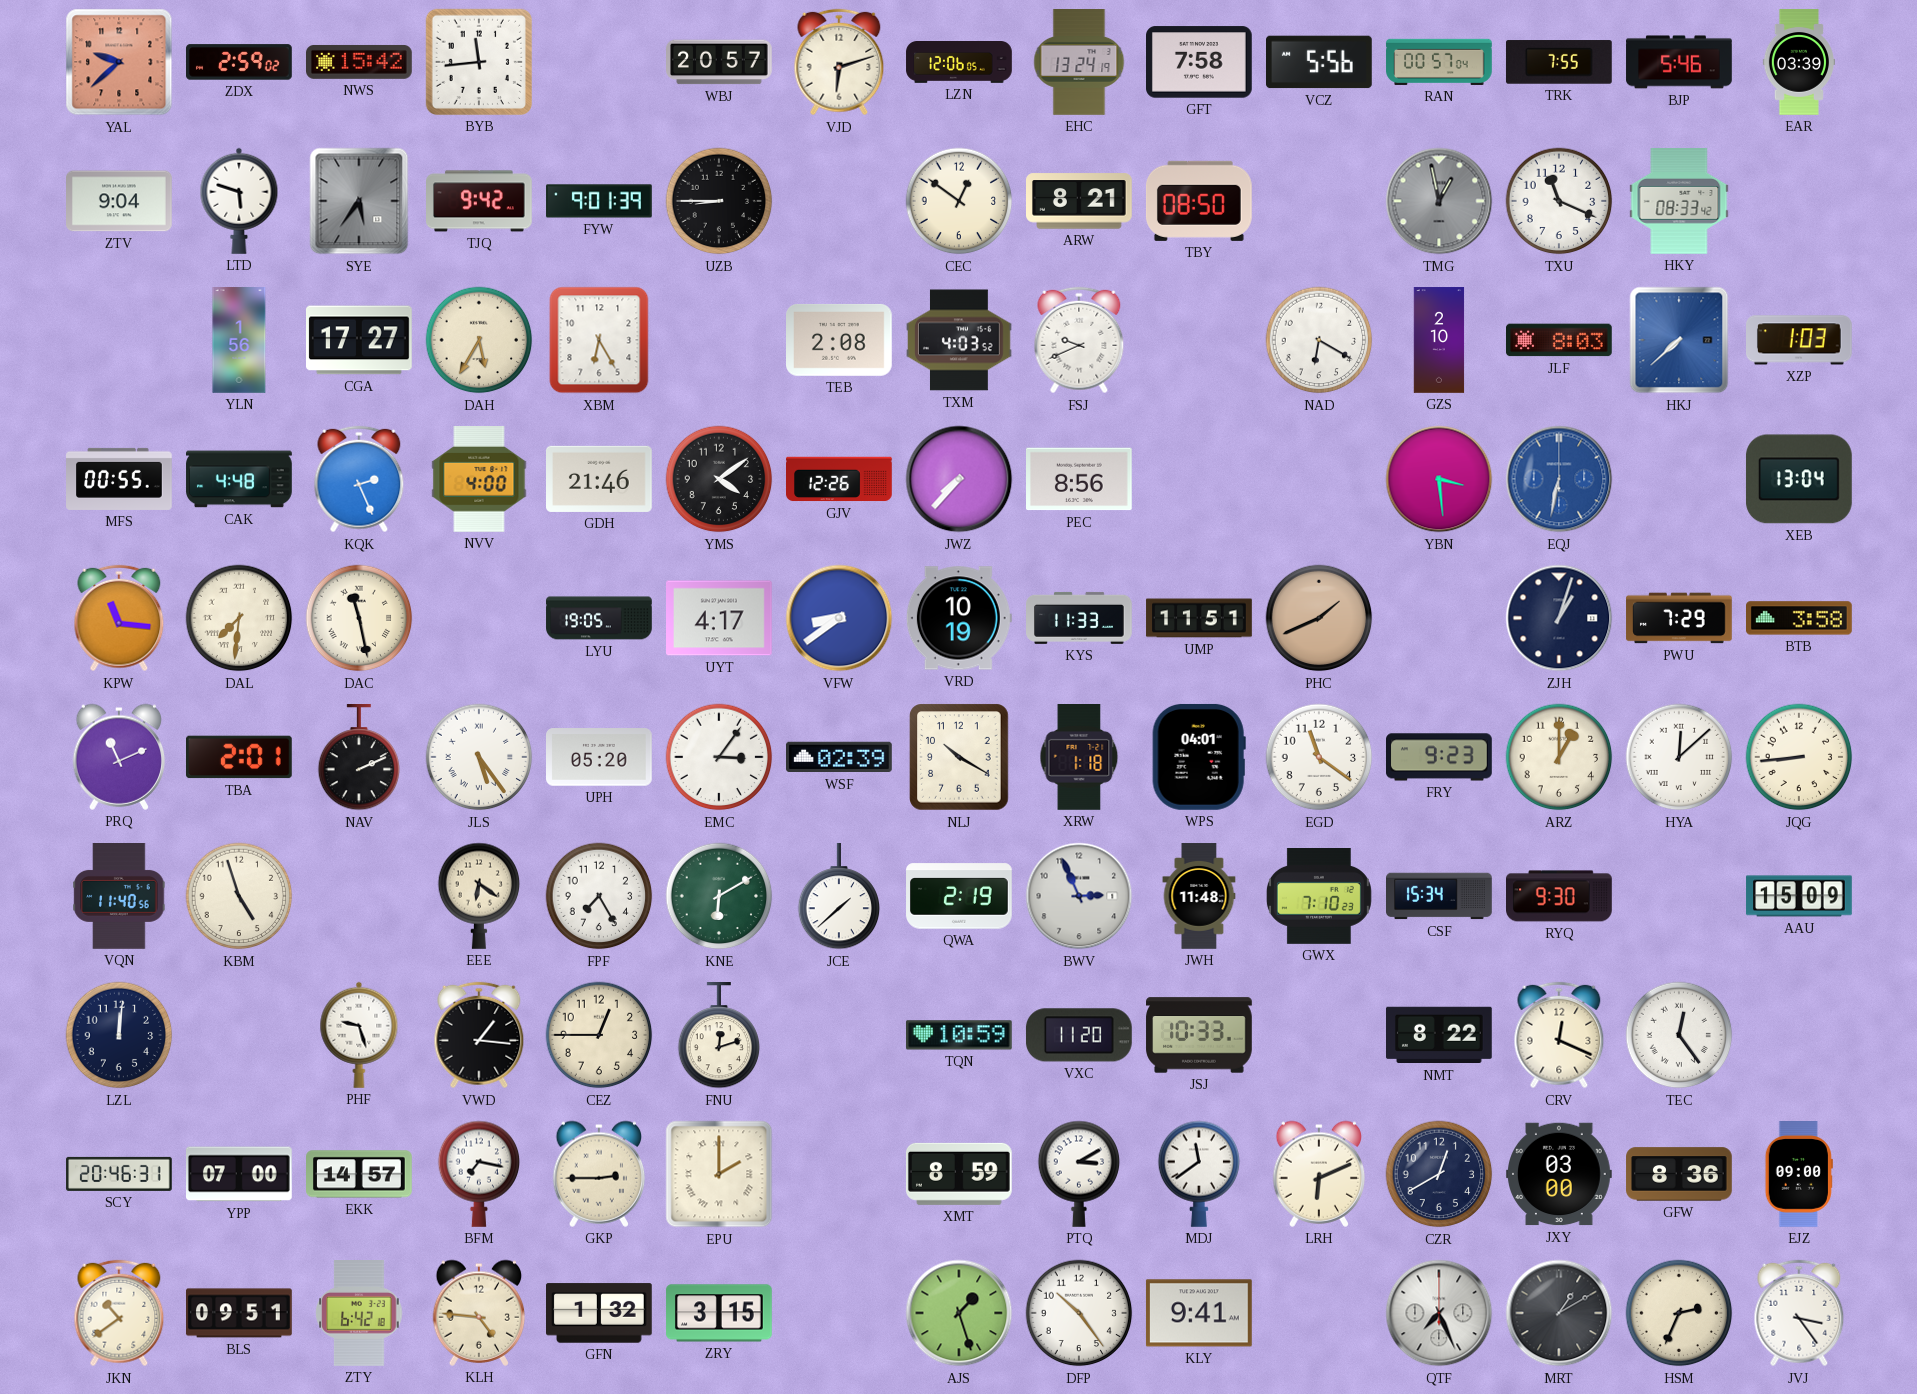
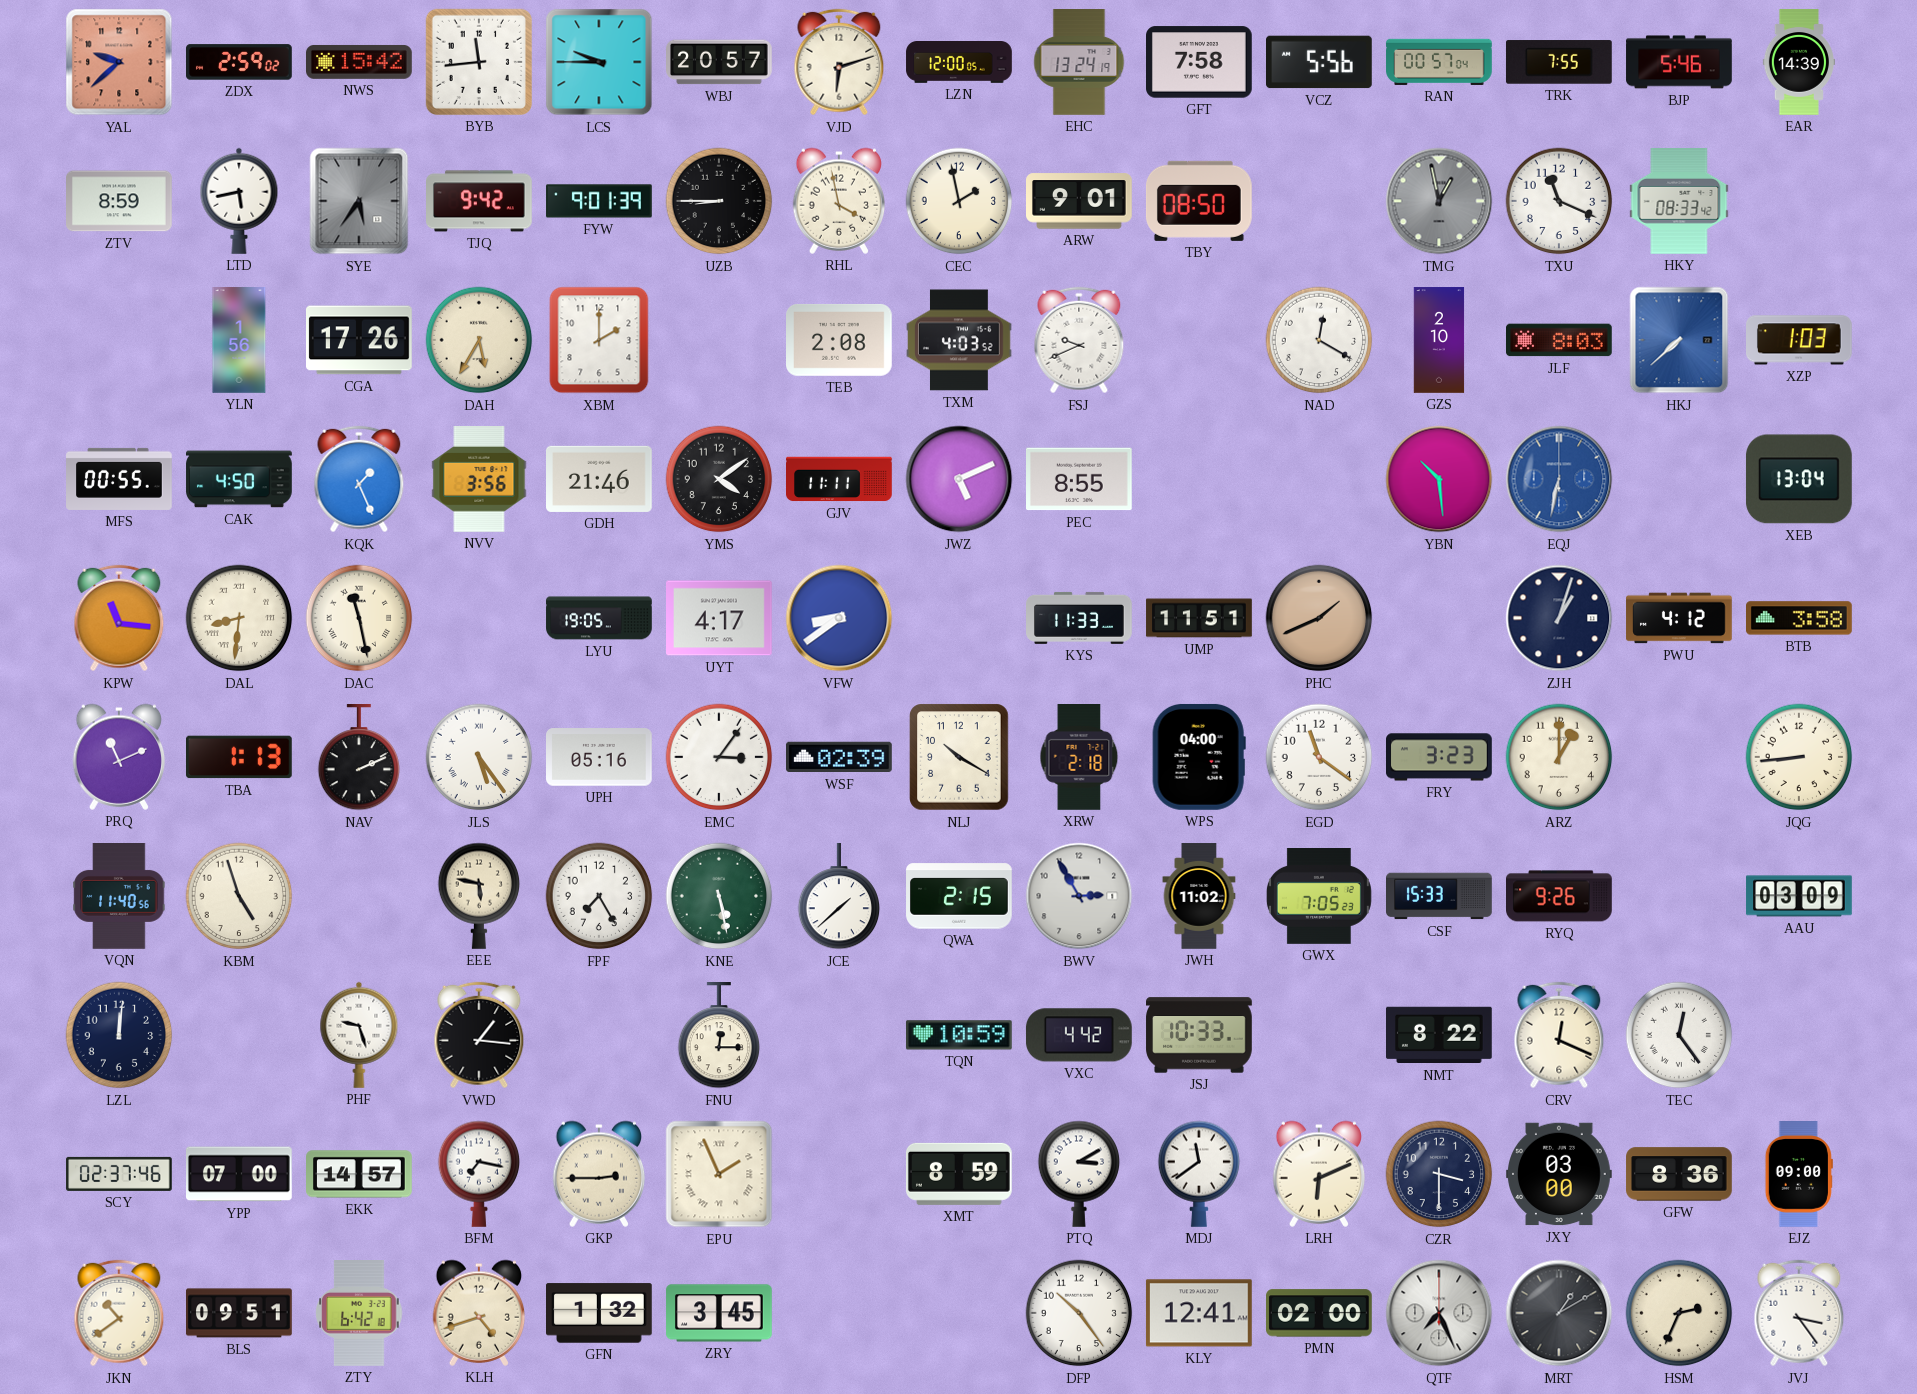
LCS: none -> 9:45
LZN: 12:06 -> 12:00
EAR: 03:39 -> 14:39
ZTV: 9:04 -> 8:59
LTD: 5:48 -> 5:43
RHL: none -> 3:58
CEC: 12:51 -> 1:58
ARW: 8:21 -> 9:01
CGA: 17:27 -> 17:26
XBM: 6:25 -> 2:00
NAD: 6:20 -> 12:20
CAK: 4:48 -> 4:50
KQK: 2:26 -> 1:26
NVV: 4:00 -> 3:56
GJV: 12:26 -> 11:11
JWZ: 7:37 -> 5:11
PEC: 8:56 -> 8:55
YBN: 3:29 -> 10:29
DAL: 7:31 -> 8:31
VRD: 10:19 -> none
PWU: 7:29 -> 4:12
TBA: 2:01 -> 1:13
UPH: 05:20 -> 05:16
XRW: 1:18 -> 2:18
WPS: 04:01 -> 04:00
FRY: 9:23 -> 3:23
HYA: 12:08 -> none
EEE: 6:21 -> 5:47
KNE: 6:10 -> 5:28
QWA: 2:19 -> 2:15
BWV: 2:56 -> 2:55
JWH: 11:48 -> 11:02
GWX: 7:10 -> 7:05
CSF: 15:34 -> 15:33
RYQ: 9:30 -> 9:26
AAU: 15:09 -> 03:09
CEZ: 12:45 -> none
FNU: 12:12 -> 12:15
VXC: 11:20 -> 4:42
SCY: 20:46 -> 02:37
EPU: 2:00 -> 1:56
CZR: 12:40 -> 3:30
KLH: 4:46 -> 4:42
ZRY: 3:15 -> 3:45
AJS: 1:27 -> none
KLY: 9:41 -> 12:41
PMN: none -> 02:00
